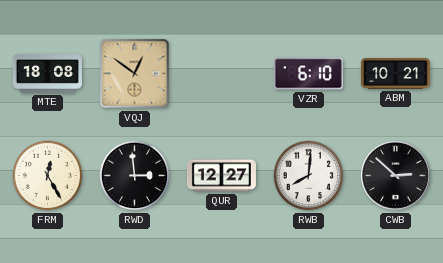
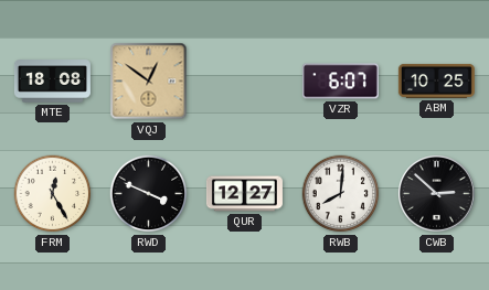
VZR: 6:10 -> 6:07
ABM: 10:21 -> 10:25
RWD: 2:59 -> 3:49
